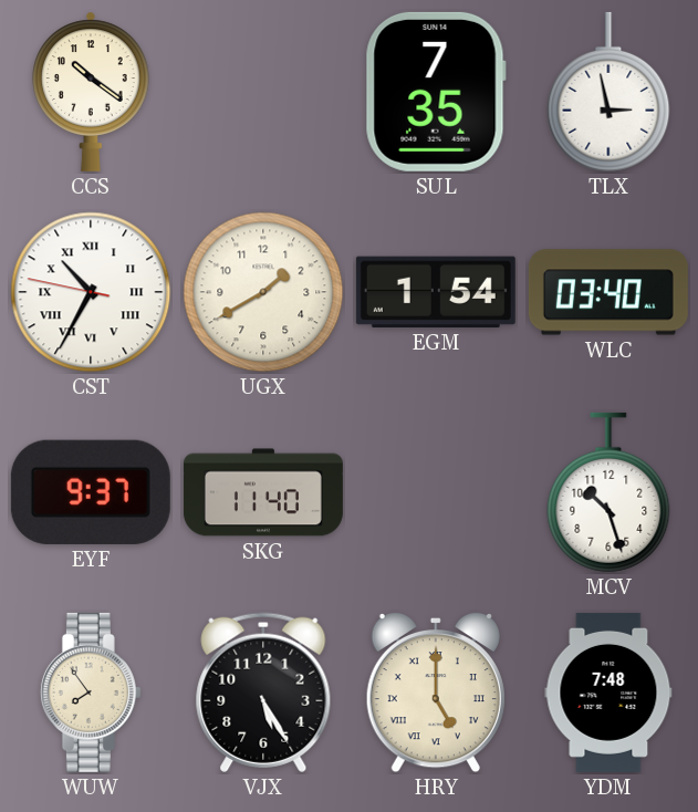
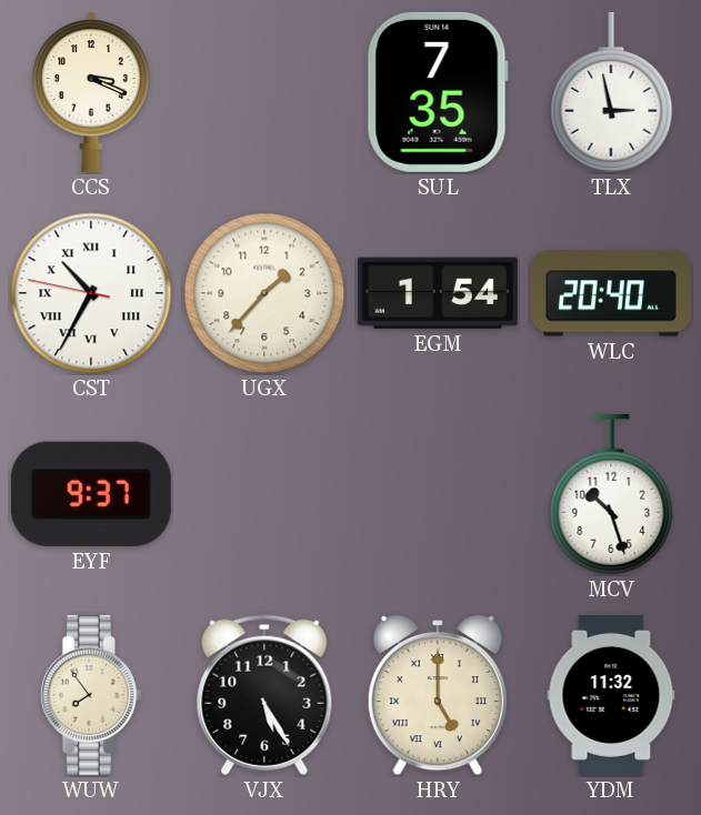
CCS: 10:21 -> 3:19
UGX: 1:40 -> 1:37
WLC: 03:40 -> 20:40
SKG: 11:40 -> none
YDM: 7:48 -> 11:32
